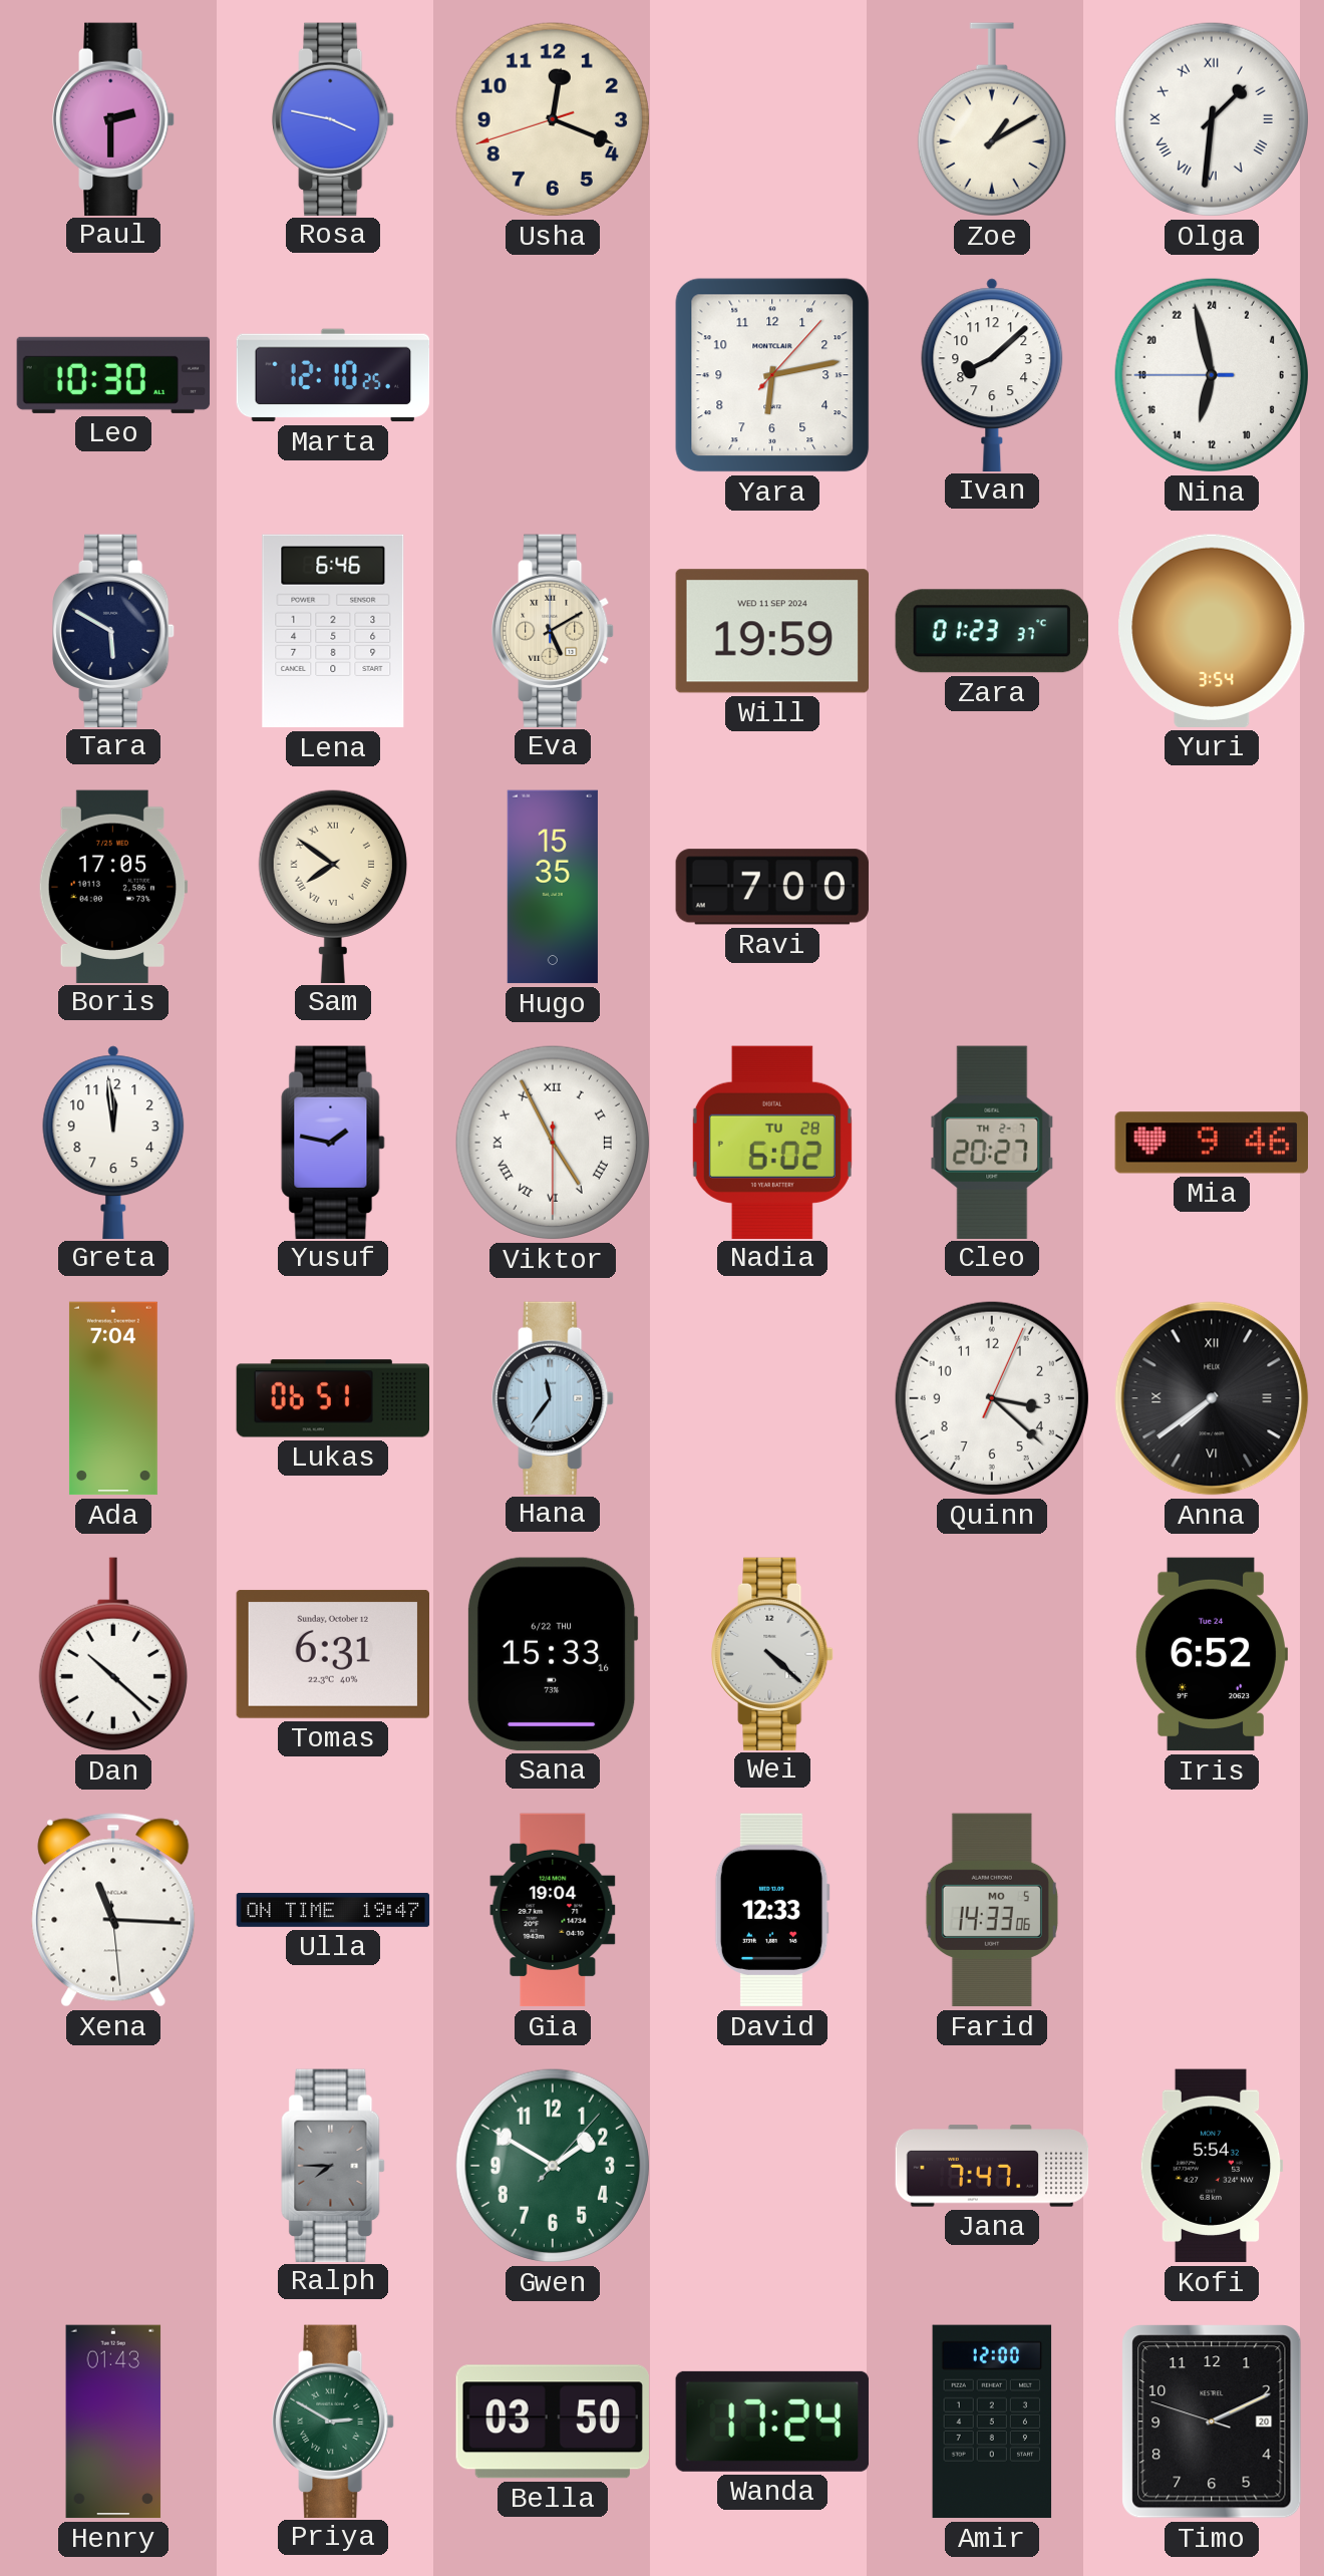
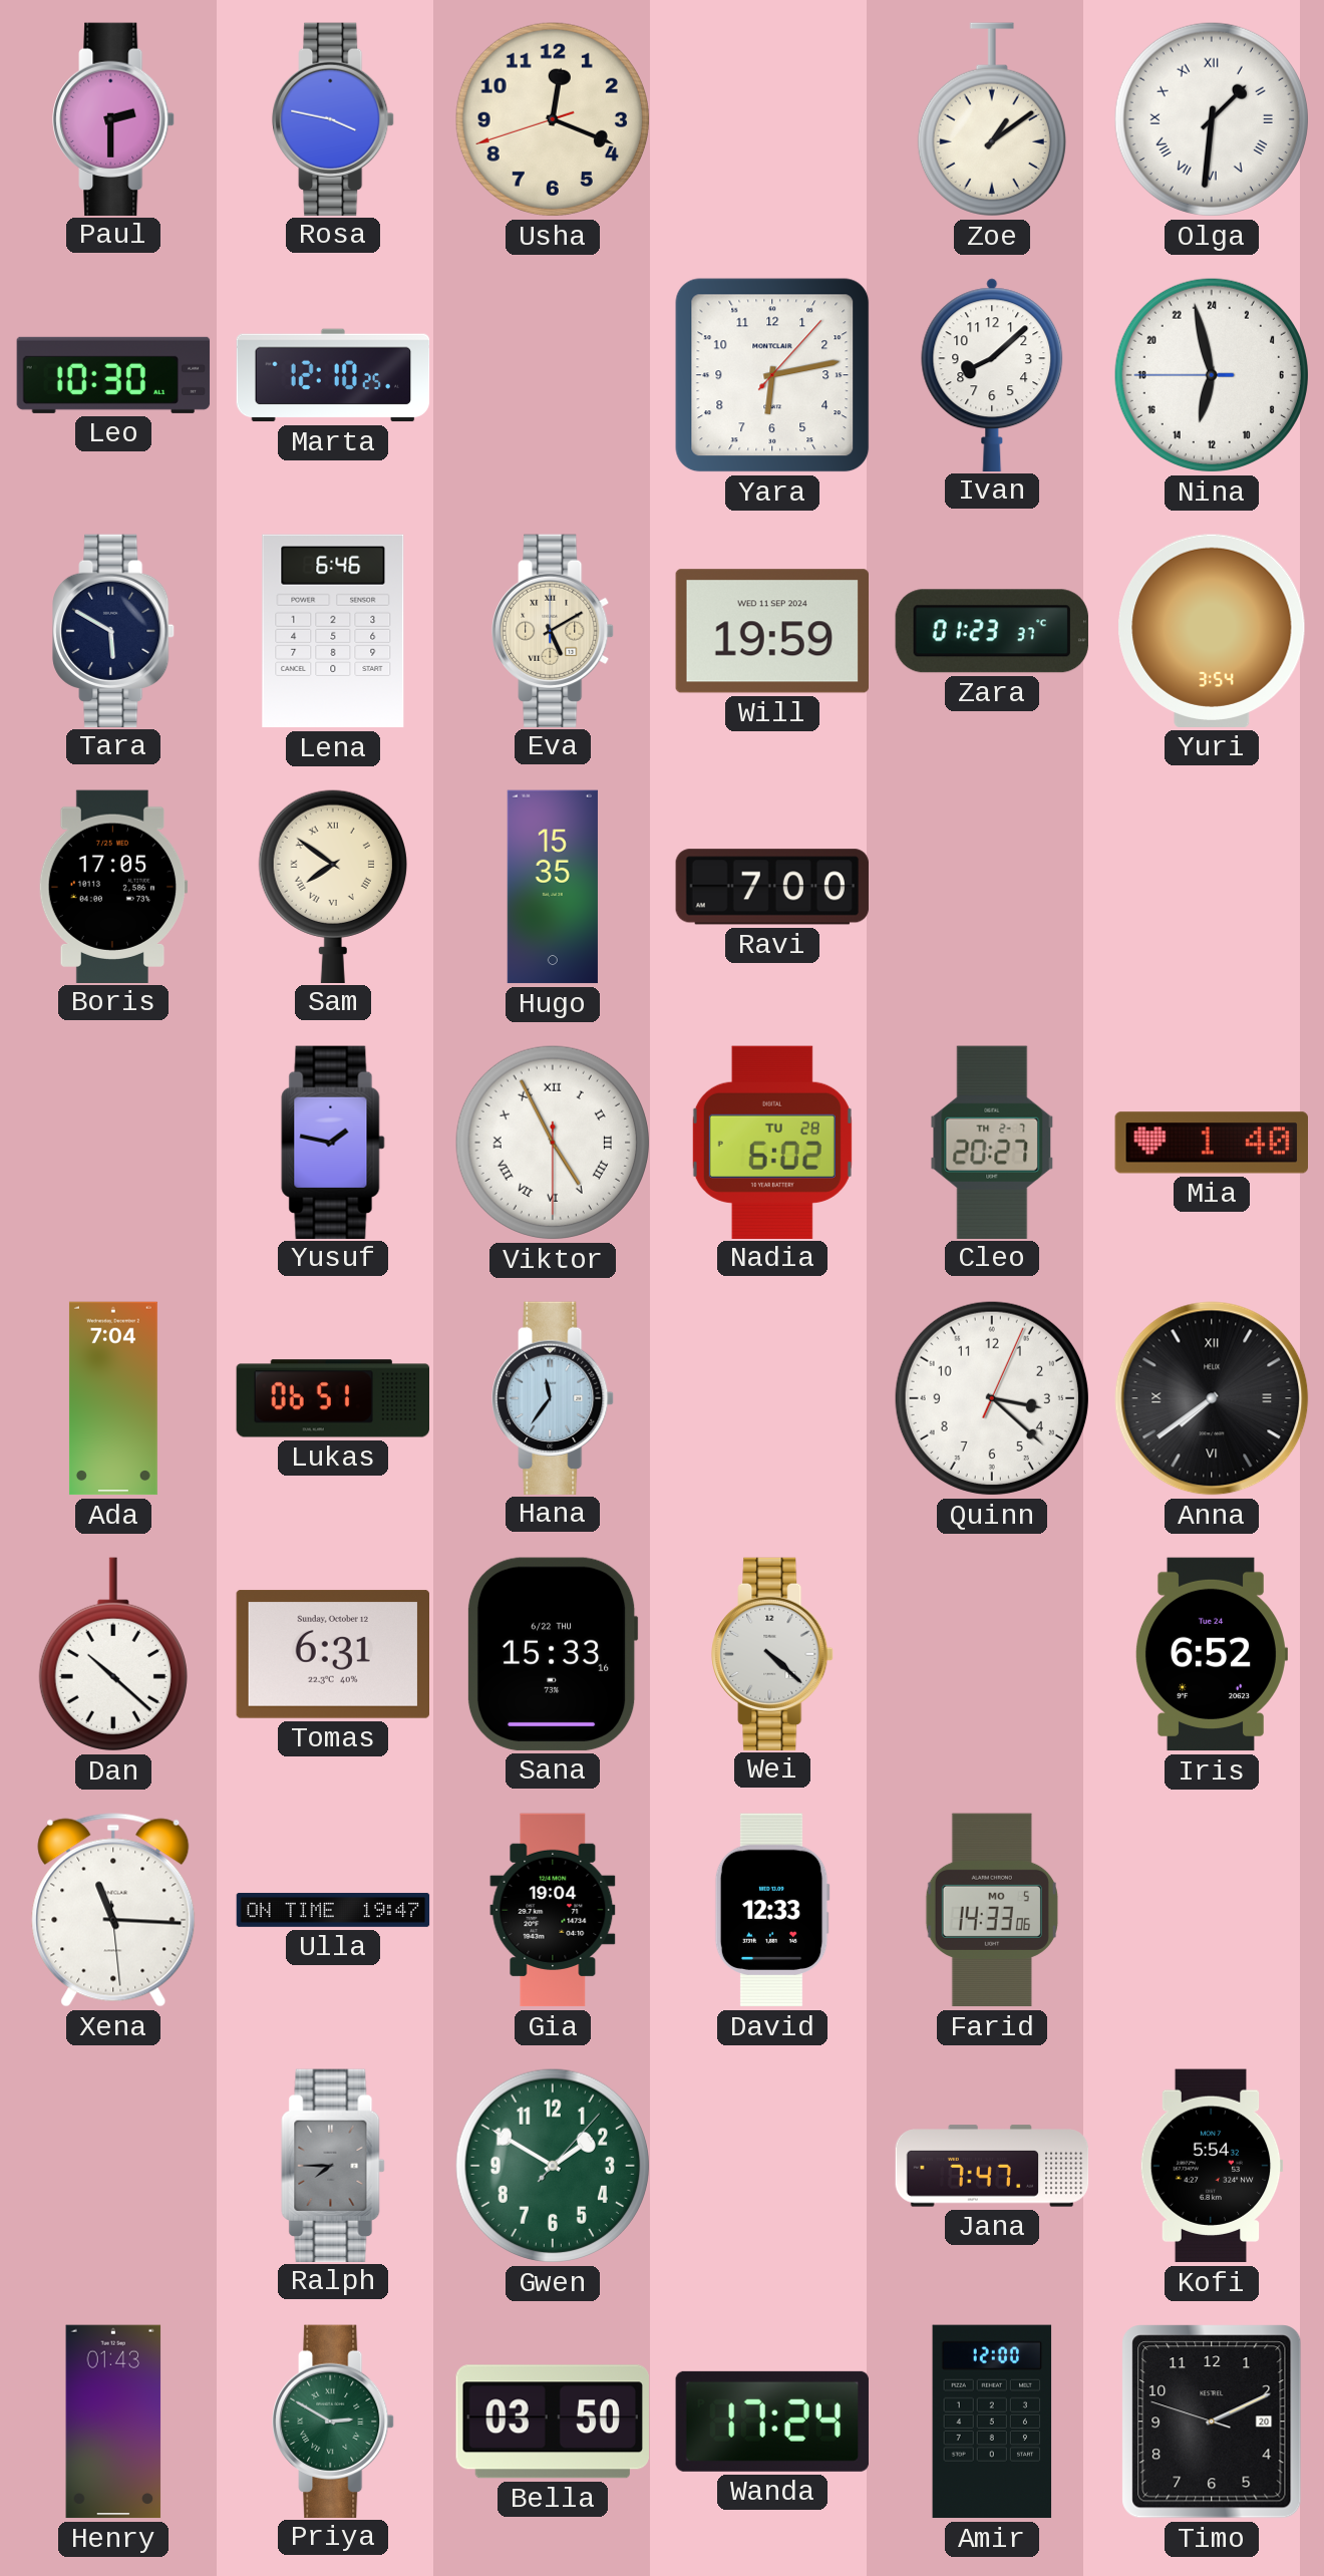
Zoe: 1:10 -> 1:09
Greta: 11:59 -> none
Mia: 9:46 -> 1:40
